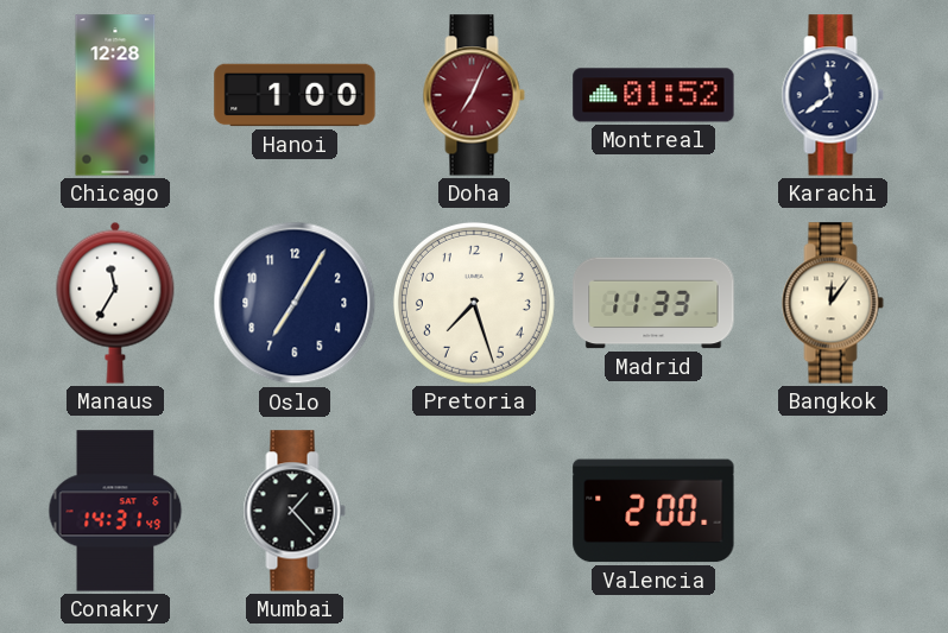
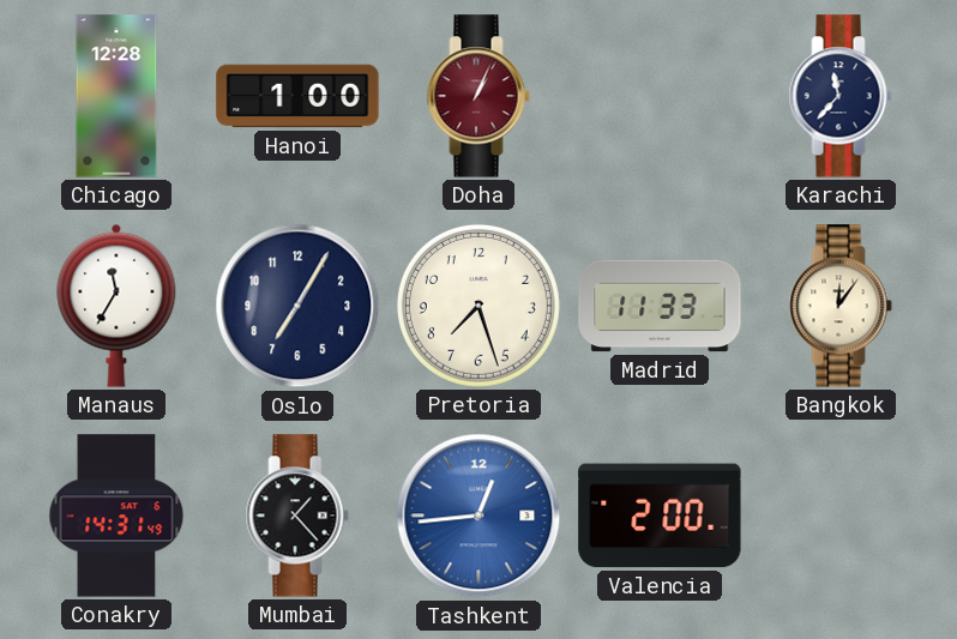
Doha: 7:04 -> 1:04
Montreal: 01:52 -> none
Karachi: 11:39 -> 11:37
Tashkent: none -> 12:44
